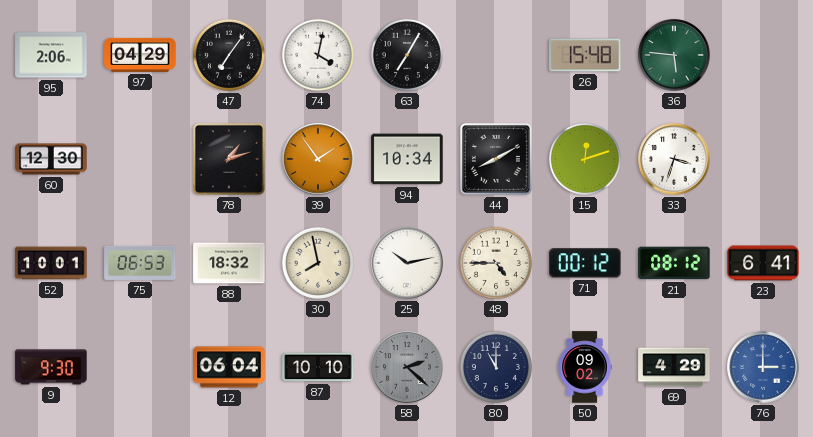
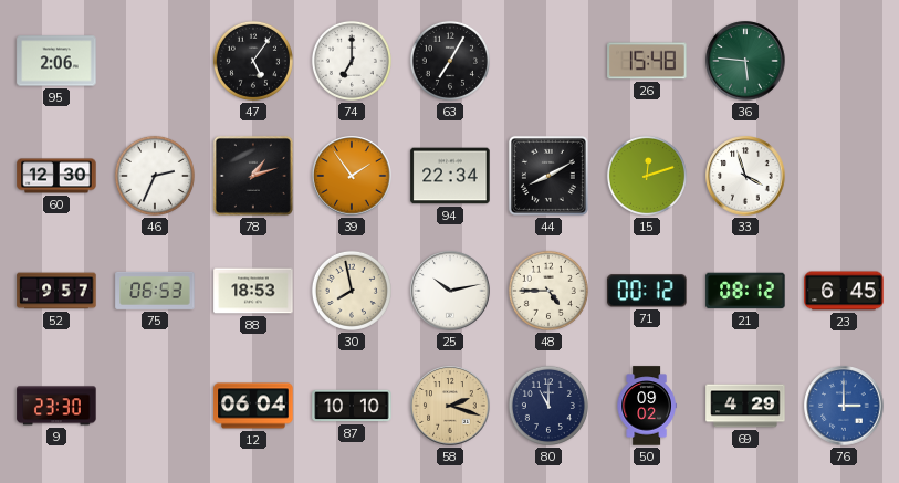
97: 04:29 -> none
47: 7:06 -> 5:06
74: 4:02 -> 7:00
46: none -> 2:34
94: 10:34 -> 22:34
33: 3:33 -> 3:57
52: 10:01 -> 9:57
88: 18:32 -> 18:53
23: 6:41 -> 6:45
9: 9:30 -> 23:30
58: 2:22 -> 2:18
58 dial: grey -> champagne
